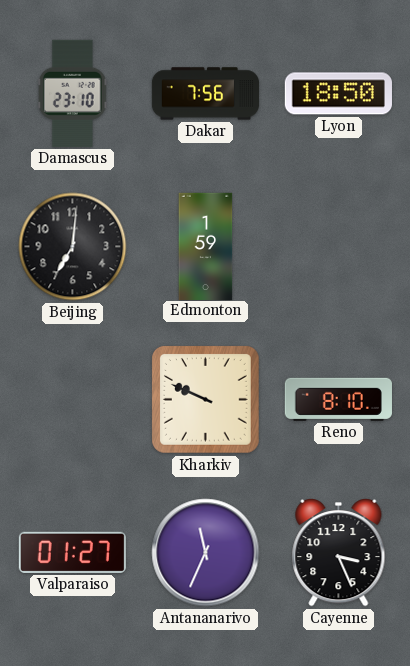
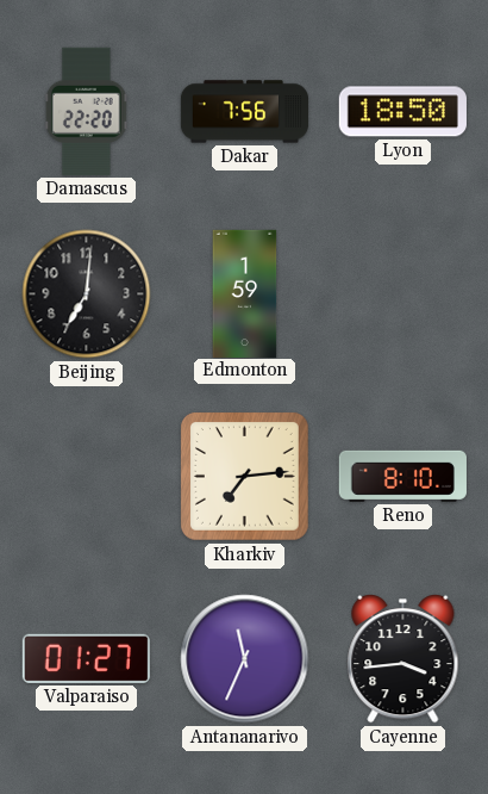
Damascus: 23:10 -> 22:20
Kharkiv: 9:49 -> 7:14
Cayenne: 3:26 -> 3:44
